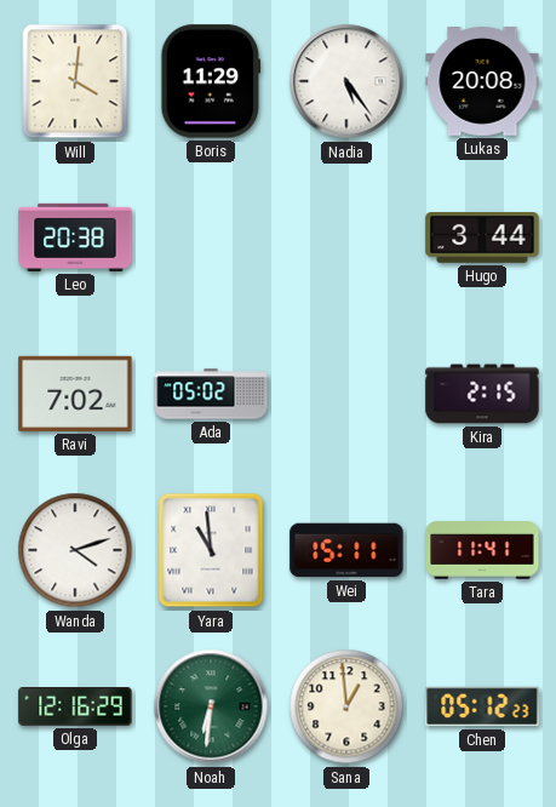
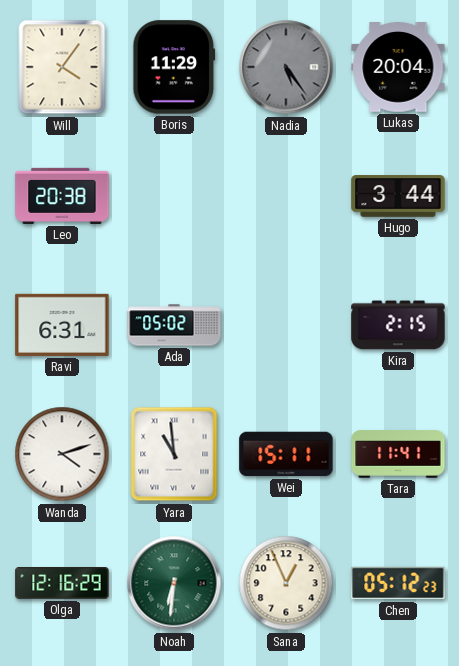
Will: 4:01 -> 4:06
Nadia dial: white -> grey
Lukas: 20:08 -> 20:04
Ravi: 7:02 -> 6:31
Sana: 12:59 -> 12:56
